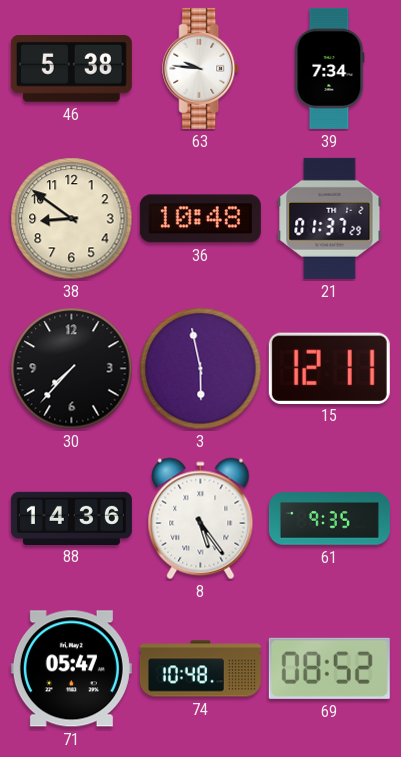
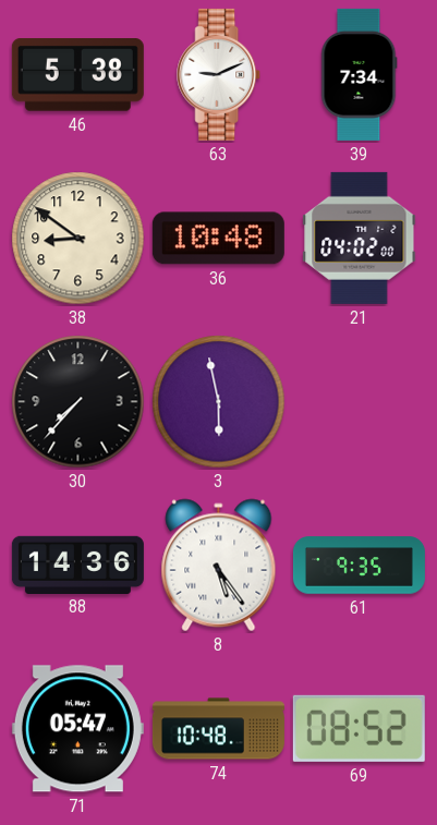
63: 9:46 -> 9:11
21: 01:37 -> 04:02
15: 12:11 -> none
